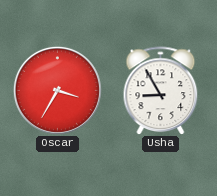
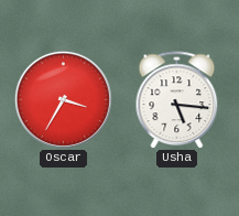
Usha: 8:55 -> 5:16
